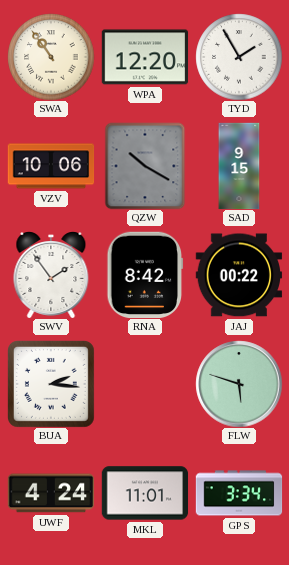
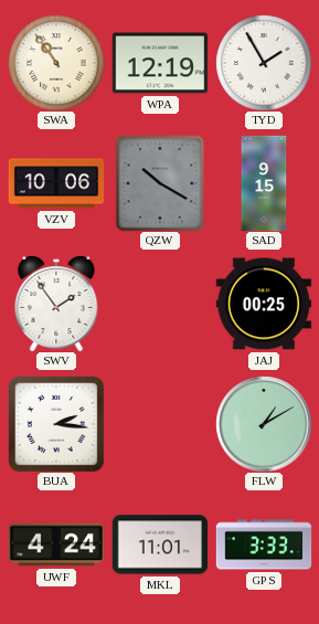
WPA: 12:20 -> 12:19
RNA: 8:42 -> none
JAJ: 00:22 -> 00:25
FLW: 5:48 -> 1:10
GPS: 3:34 -> 3:33
